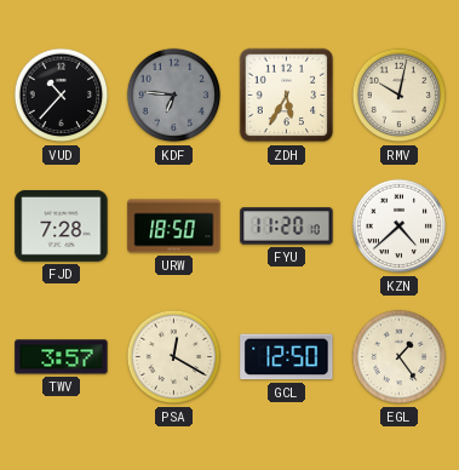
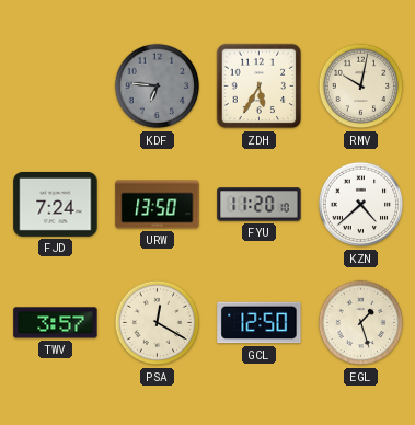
VUD: 10:37 -> none
FJD: 7:28 -> 7:24
URW: 18:50 -> 13:50
EGL: 1:24 -> 1:27
